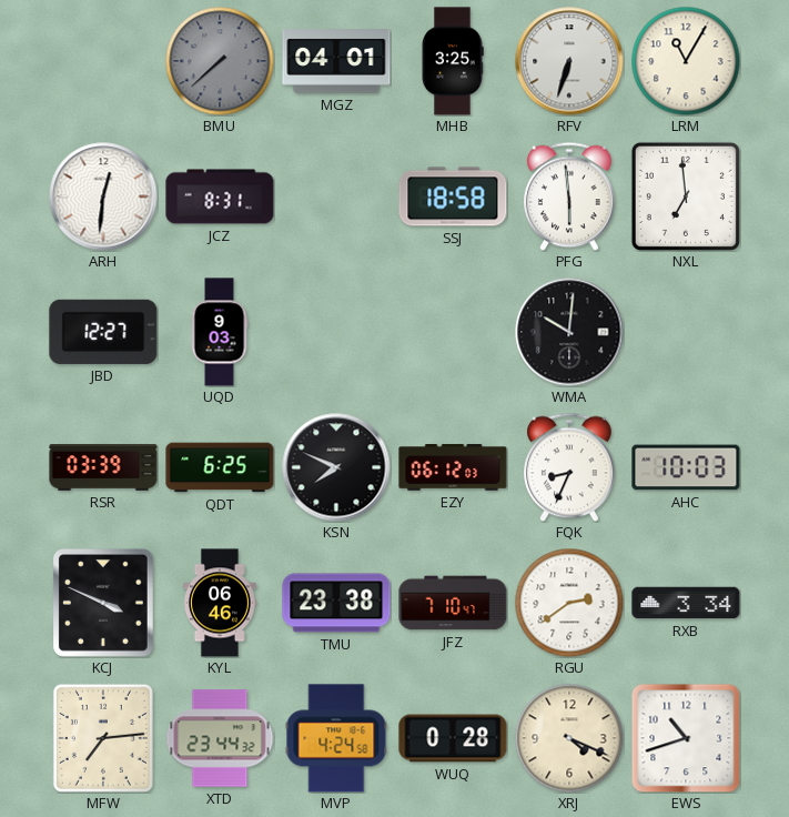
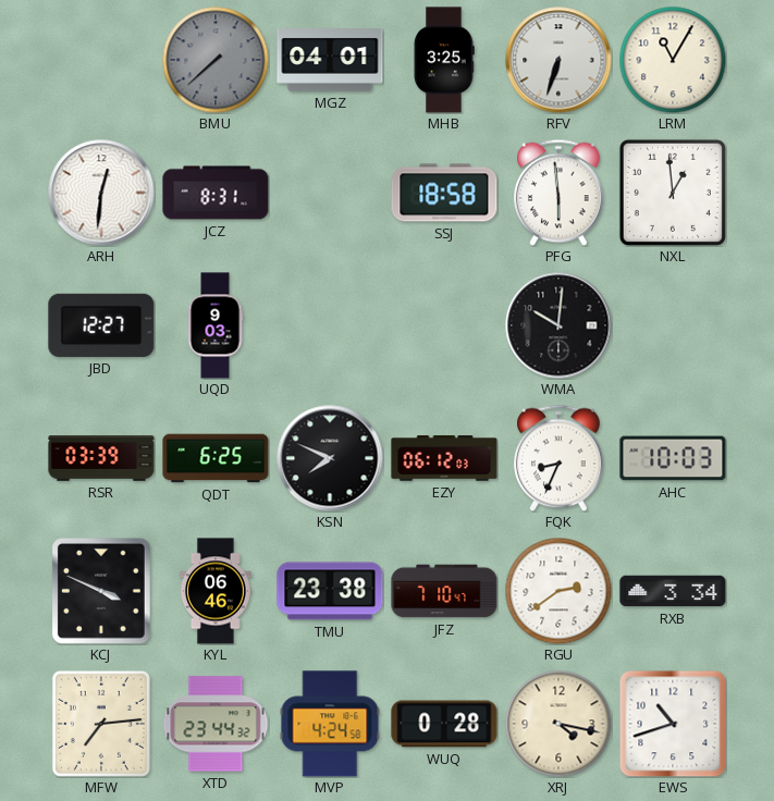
NXL: 6:59 -> 12:59
XRJ: 4:19 -> 4:17
